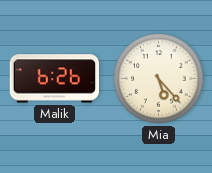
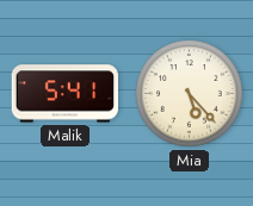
Malik: 6:26 -> 5:41
